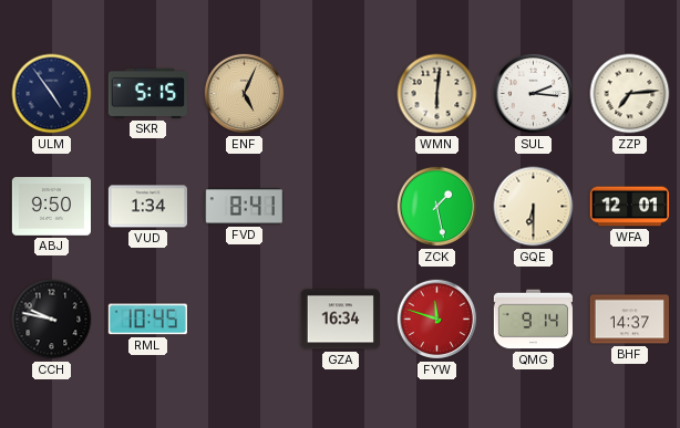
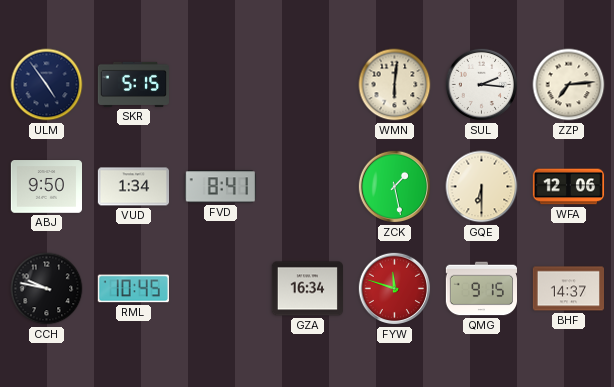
ENF: 5:04 -> none
WFA: 12:01 -> 12:06
QMG: 9:14 -> 9:15
